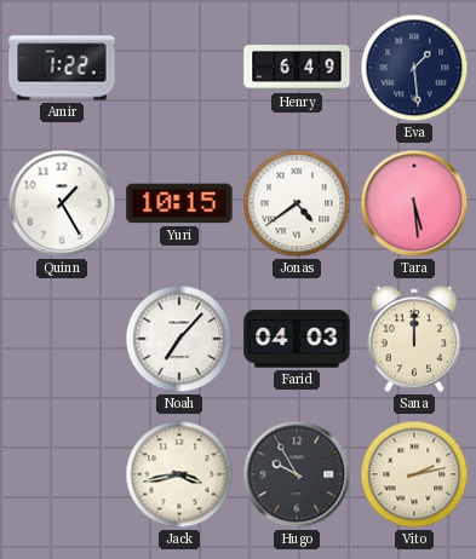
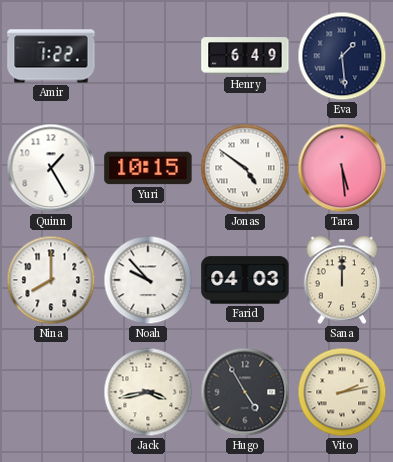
Jonas: 4:39 -> 4:51
Nina: none -> 8:00
Noah: 7:07 -> 9:53
Hugo: 9:55 -> 4:55
